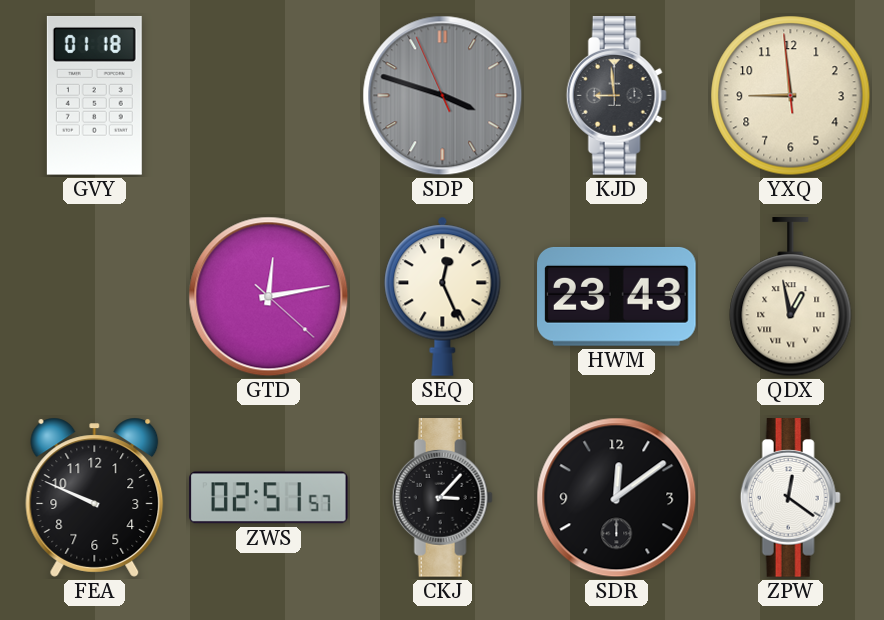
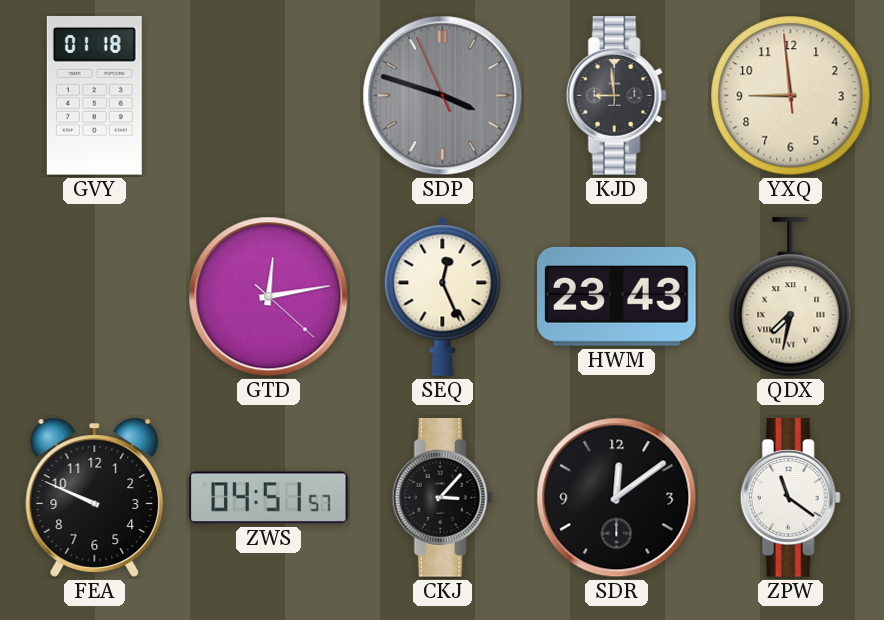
QDX: 12:58 -> 7:32
ZWS: 02:51 -> 04:51
ZPW: 12:21 -> 11:21
